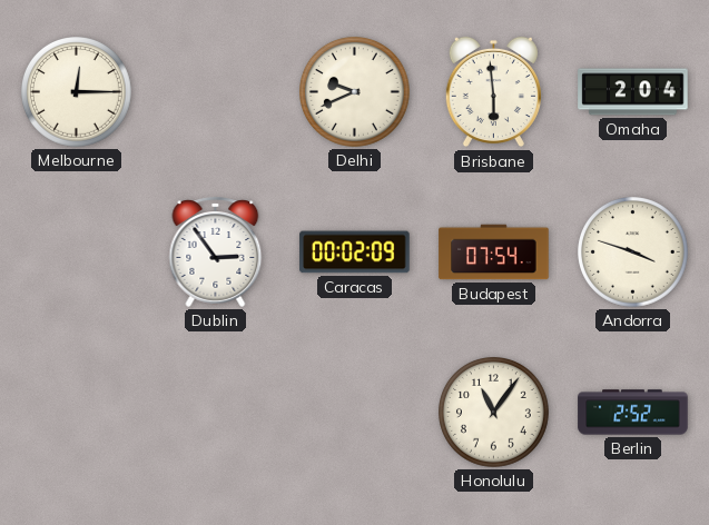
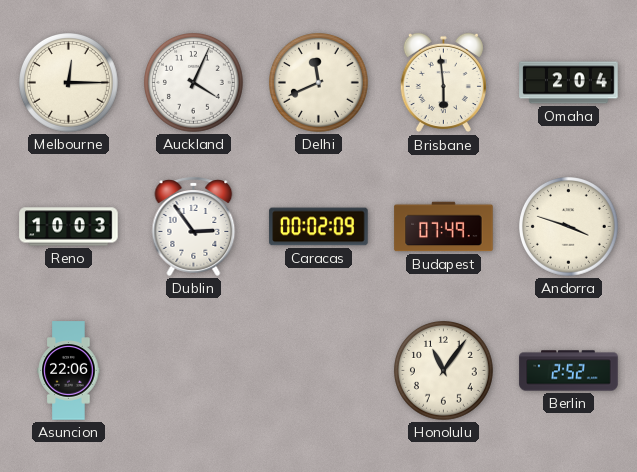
Auckland: none -> 4:04
Delhi: 9:41 -> 11:41
Reno: none -> 10:03
Budapest: 07:54 -> 07:49
Asuncion: none -> 22:06
